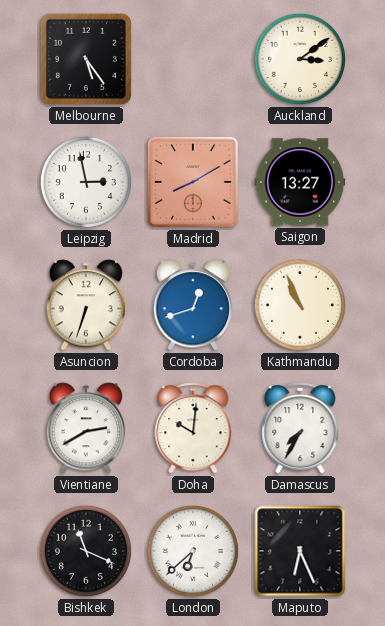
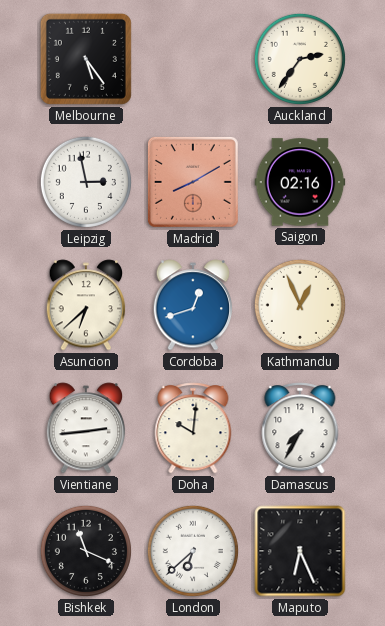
Auckland: 3:09 -> 2:36
Saigon: 13:27 -> 02:16
Asuncion: 6:33 -> 6:38
Kathmandu: 10:56 -> 12:56
Vientiane: 2:40 -> 2:44
